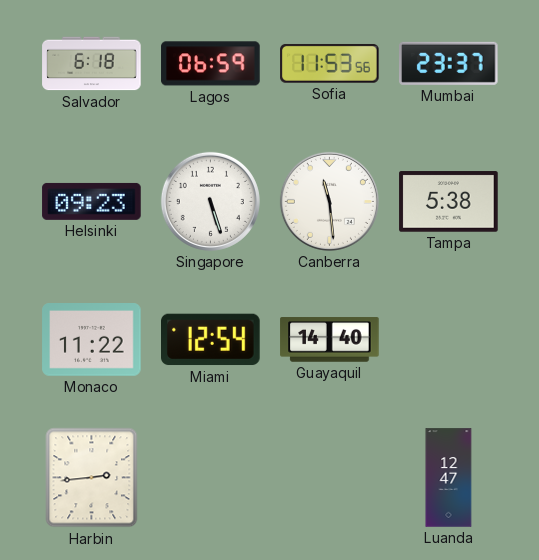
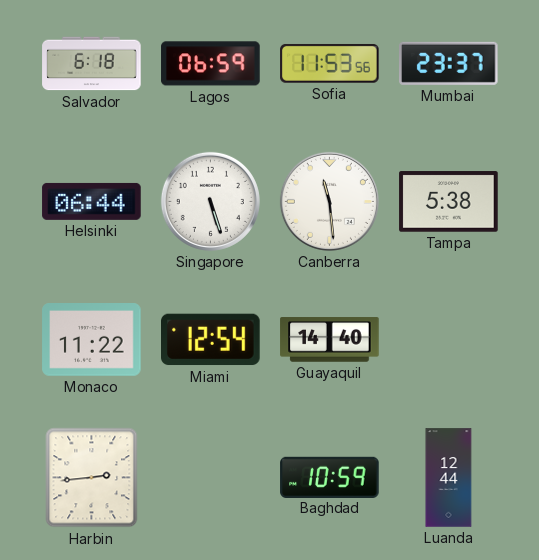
Helsinki: 09:23 -> 06:44
Baghdad: none -> 10:59
Luanda: 12:47 -> 12:44
